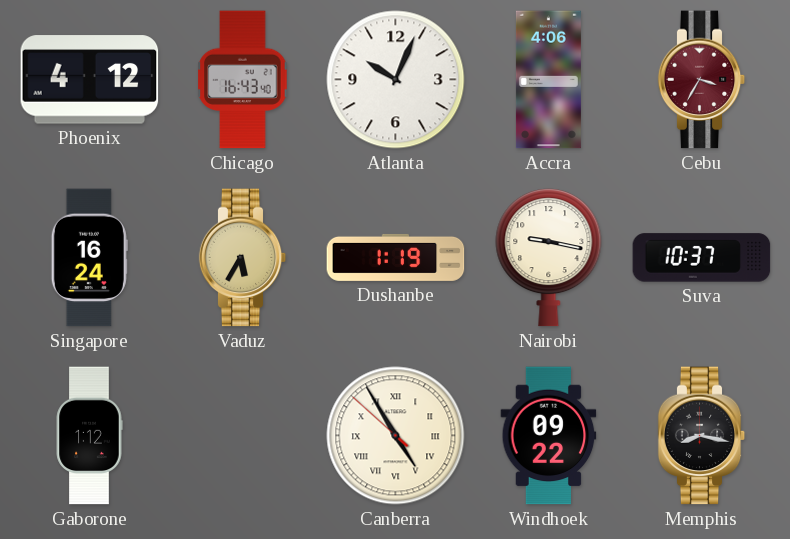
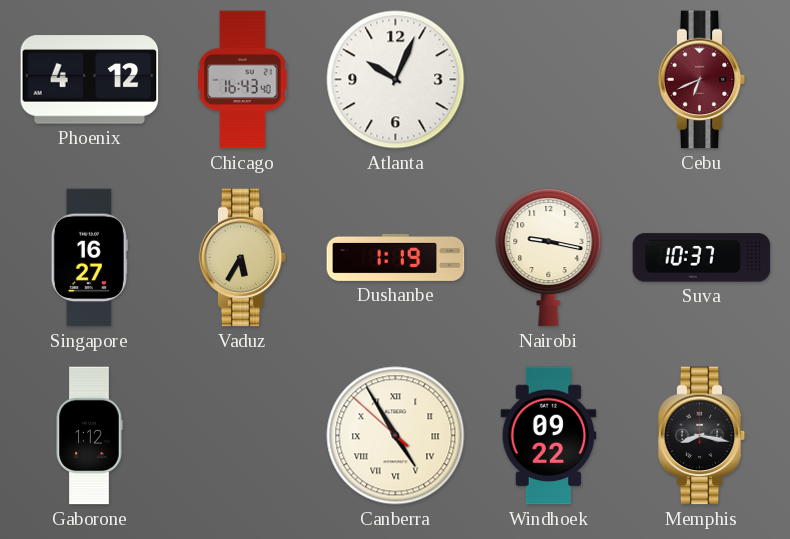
Accra: 4:06 -> none
Cebu: 3:35 -> 6:41
Singapore: 16:24 -> 16:27
